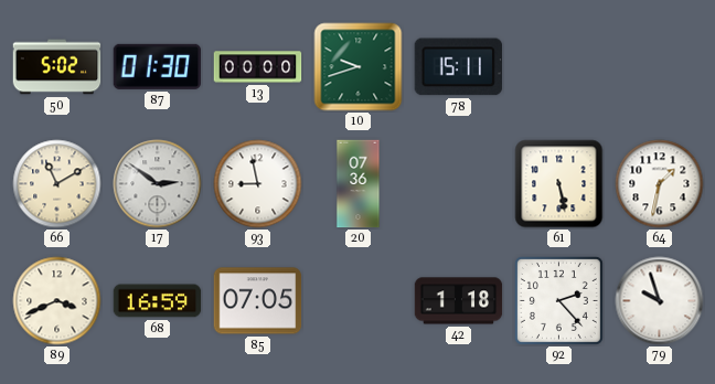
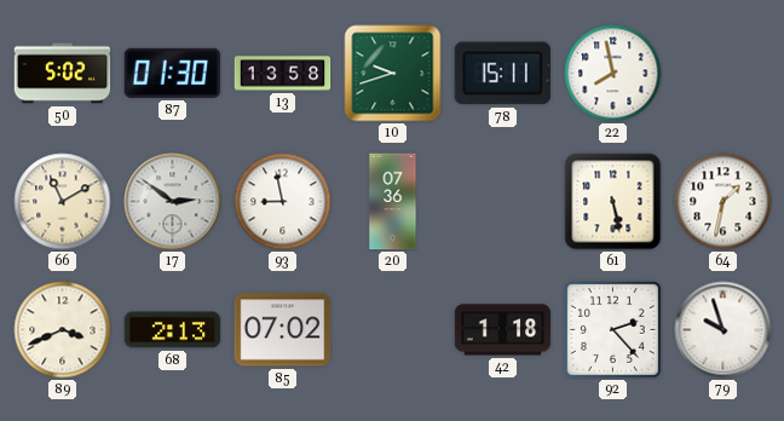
13: 00:00 -> 13:58
22: none -> 7:58
68: 16:59 -> 2:13
85: 07:05 -> 07:02
